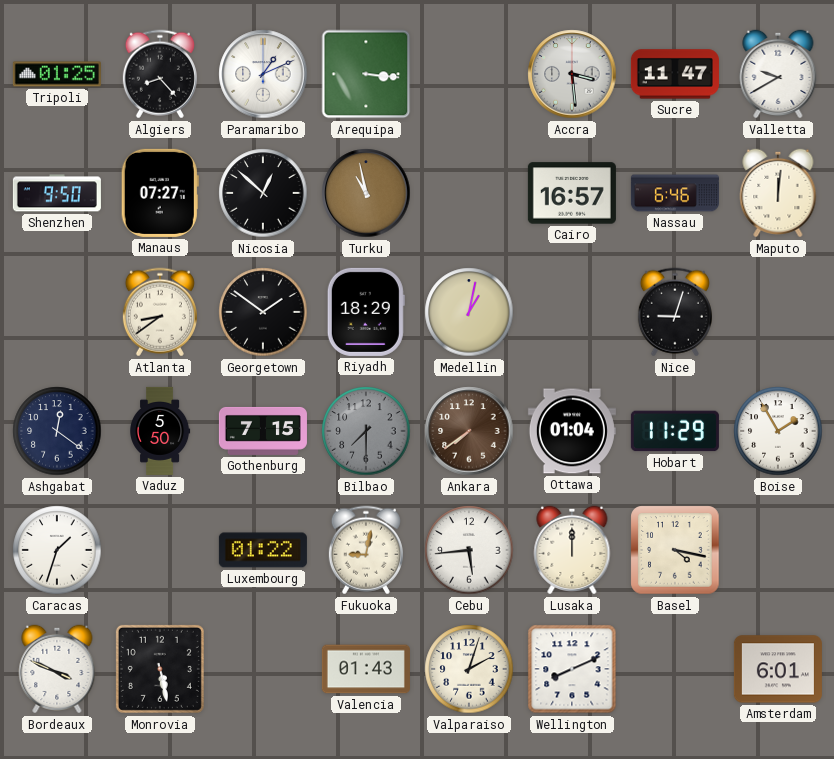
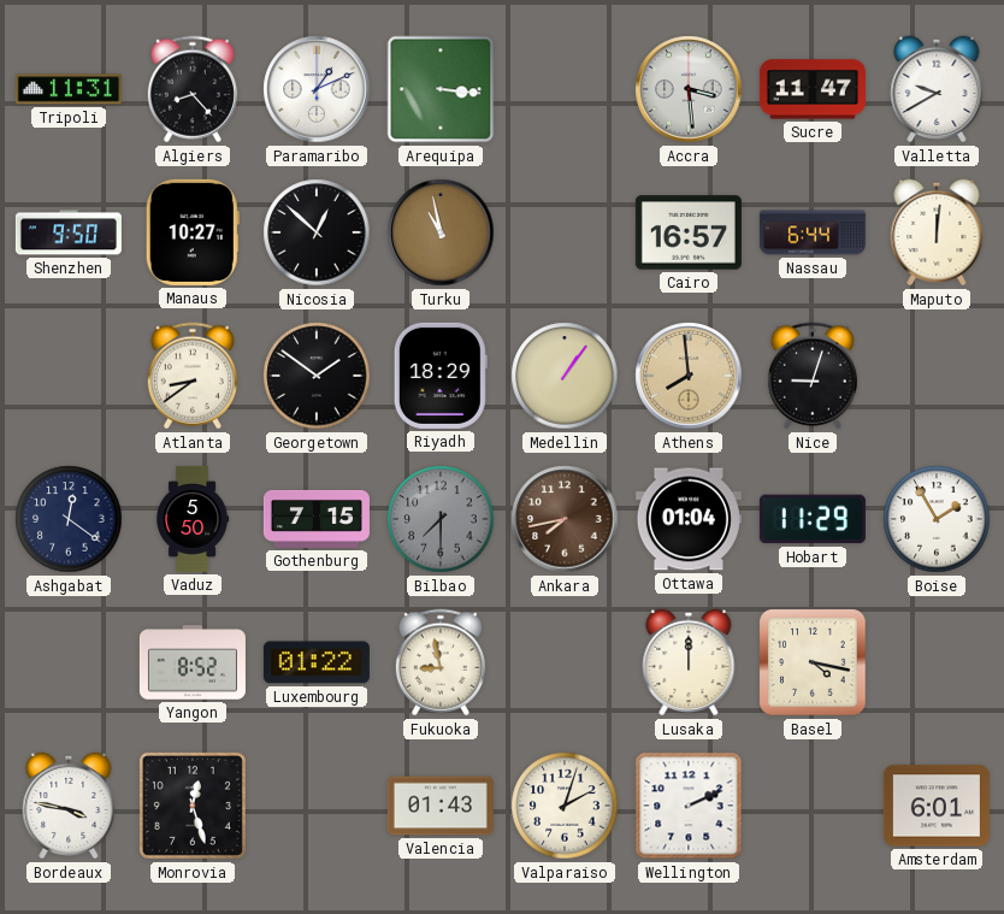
Tripoli: 01:25 -> 11:31
Manaus: 07:27 -> 10:27
Nassau: 6:46 -> 6:44
Medellin: 1:02 -> 1:06
Athens: none -> 7:59
Ankara: 7:39 -> 7:43
Caracas: 1:33 -> none
Yangon: none -> 8:52
Fukuoka: 9:02 -> 8:58
Cebu: 5:44 -> none
Bordeaux: 3:49 -> 3:47
Monrovia: 5:28 -> 12:27
Wellington: 8:11 -> 2:11
